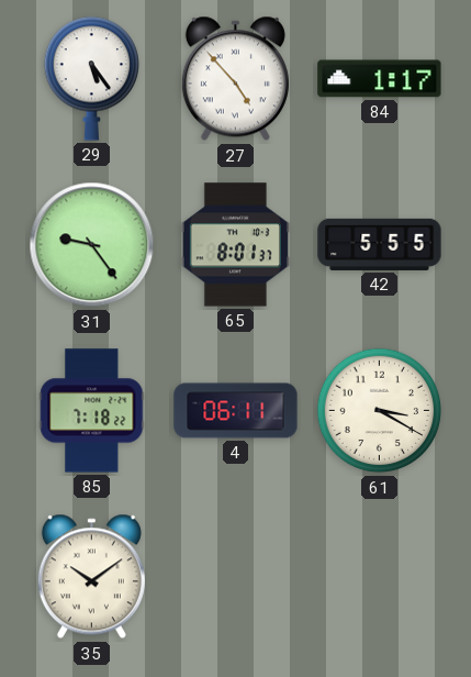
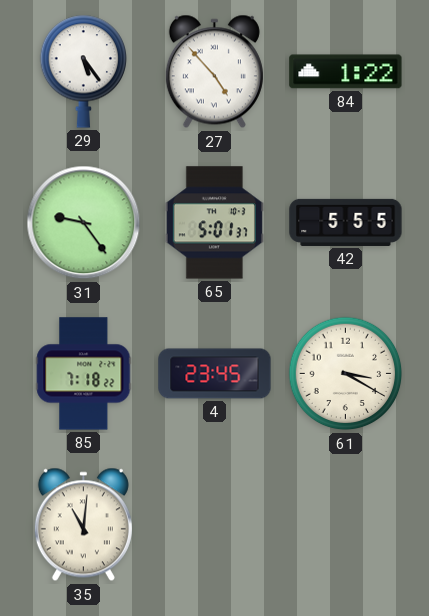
84: 1:17 -> 1:22
65: 8:01 -> 5:01
4: 06:11 -> 23:45
35: 10:09 -> 11:01
